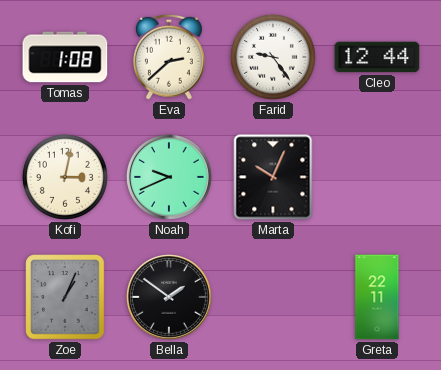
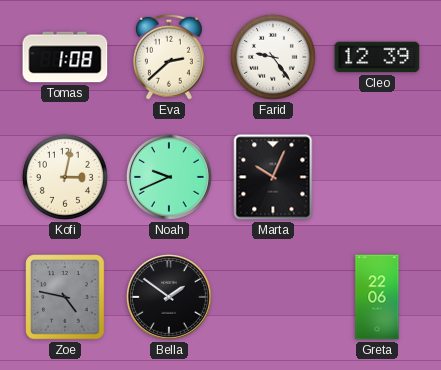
Cleo: 12:44 -> 12:39
Zoe: 1:04 -> 4:47
Greta: 22:11 -> 22:06
